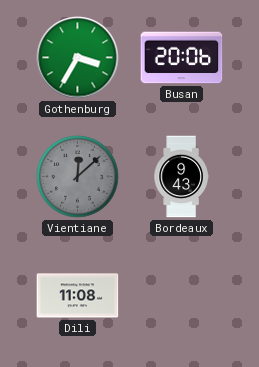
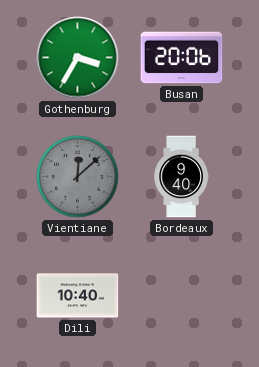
Bordeaux: 9:43 -> 9:40
Dili: 11:08 -> 10:40
